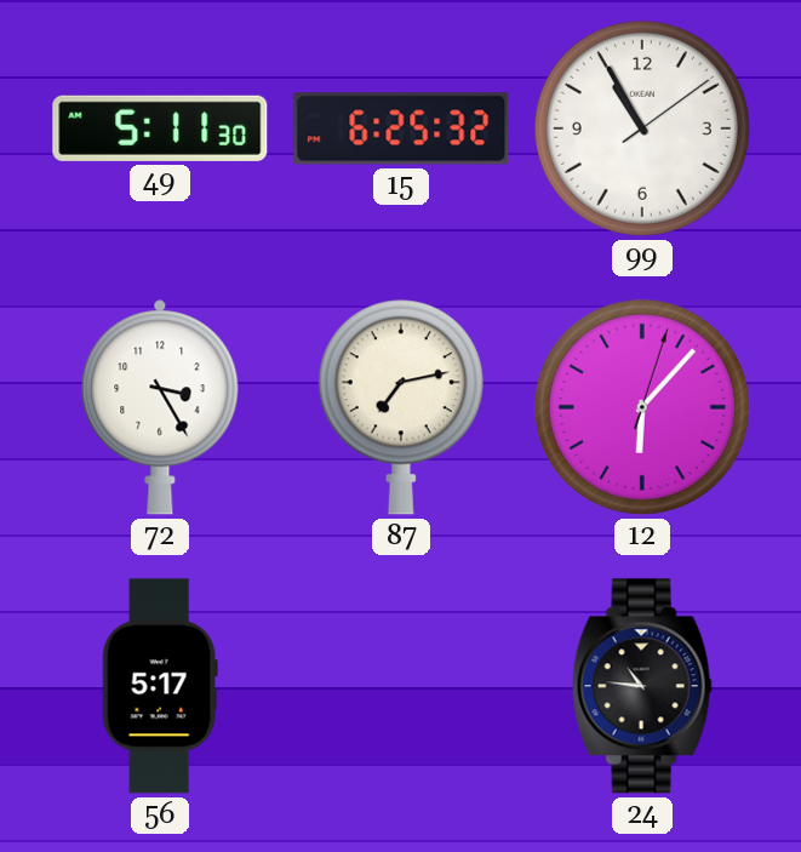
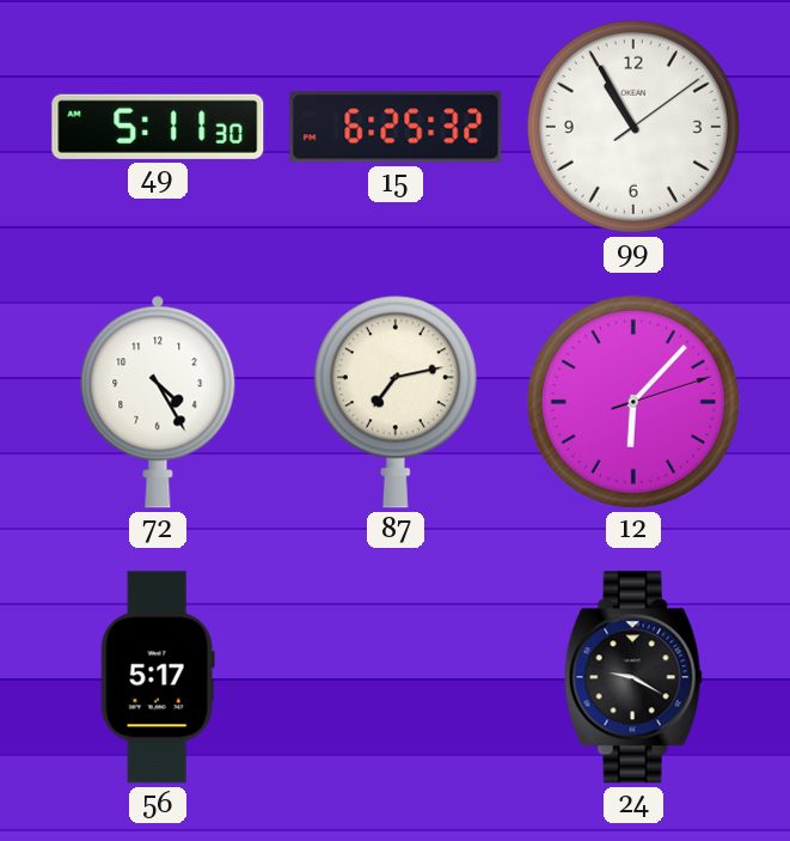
72: 3:25 -> 4:25
12: 6:07:03 -> 6:07:12
24: 10:46 -> 9:20
